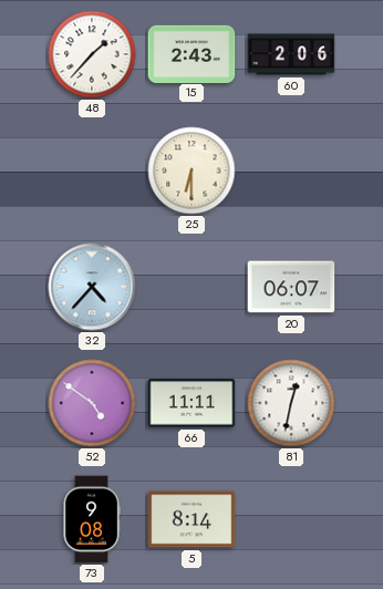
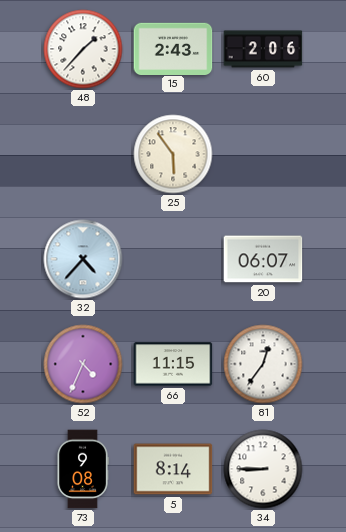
25: 6:30 -> 5:54
52: 4:51 -> 4:34
66: 11:11 -> 11:15
81: 12:32 -> 12:36
34: none -> 8:45
